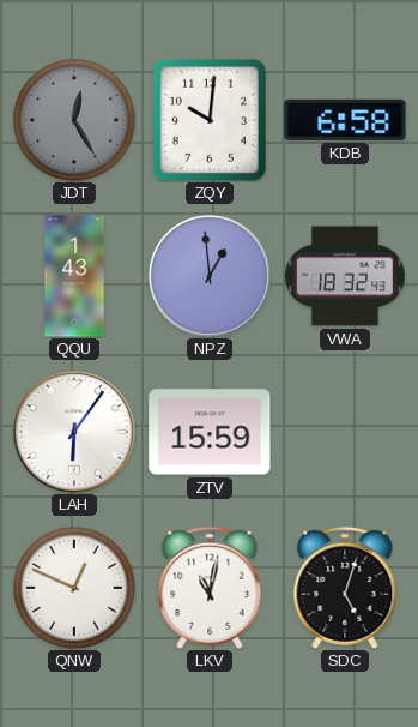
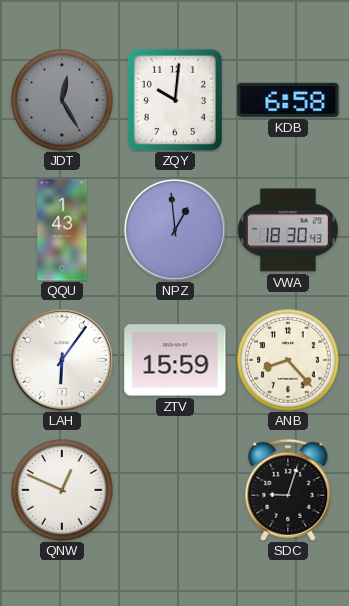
VWA: 18:32 -> 18:30
ANB: none -> 8:23
LKV: 11:02 -> none
SDC: 5:03 -> 9:03
